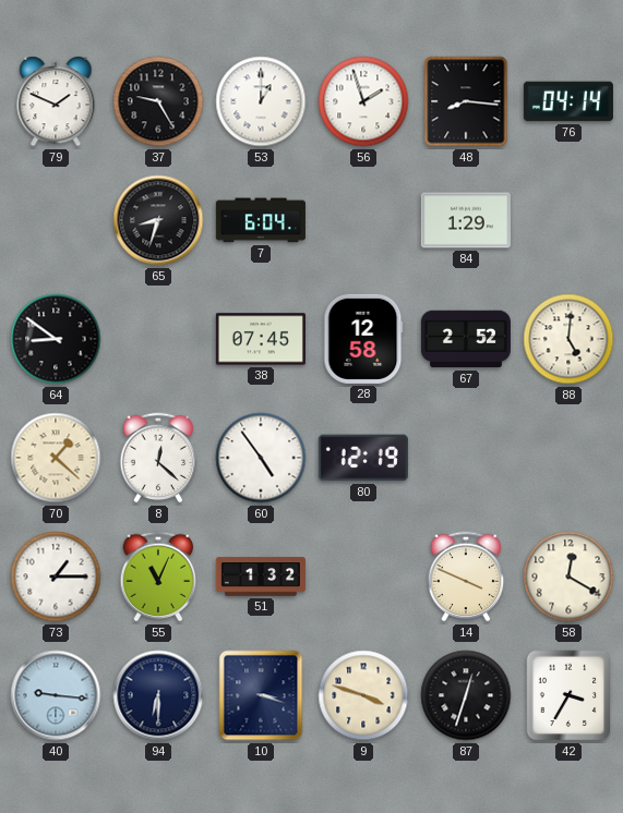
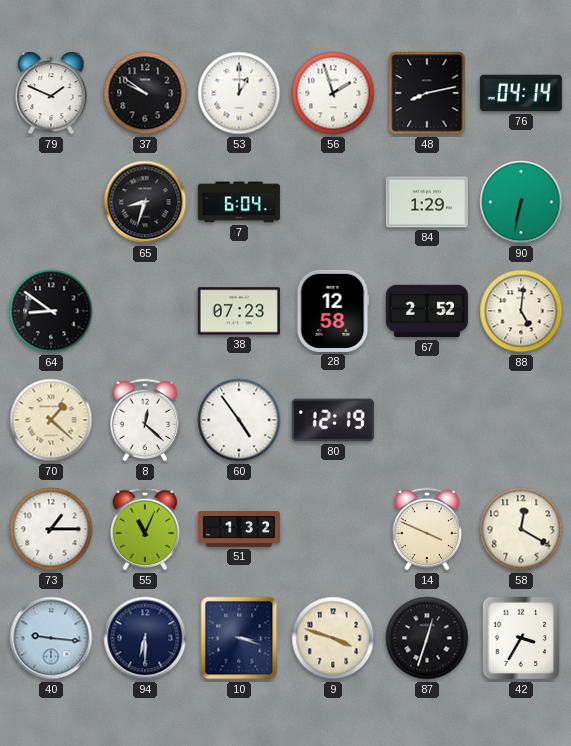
37: 9:25 -> 9:51
48: 8:16 -> 8:13
90: none -> 6:32
38: 07:45 -> 07:23
